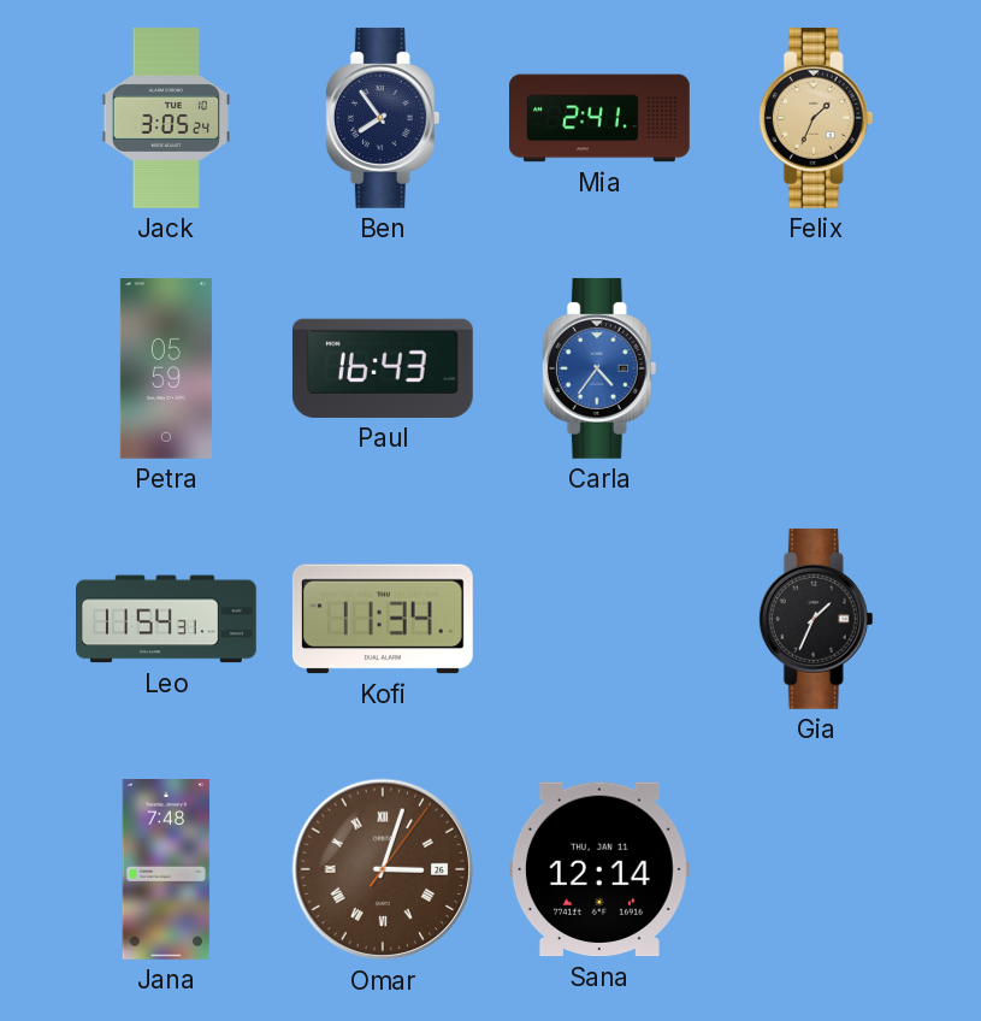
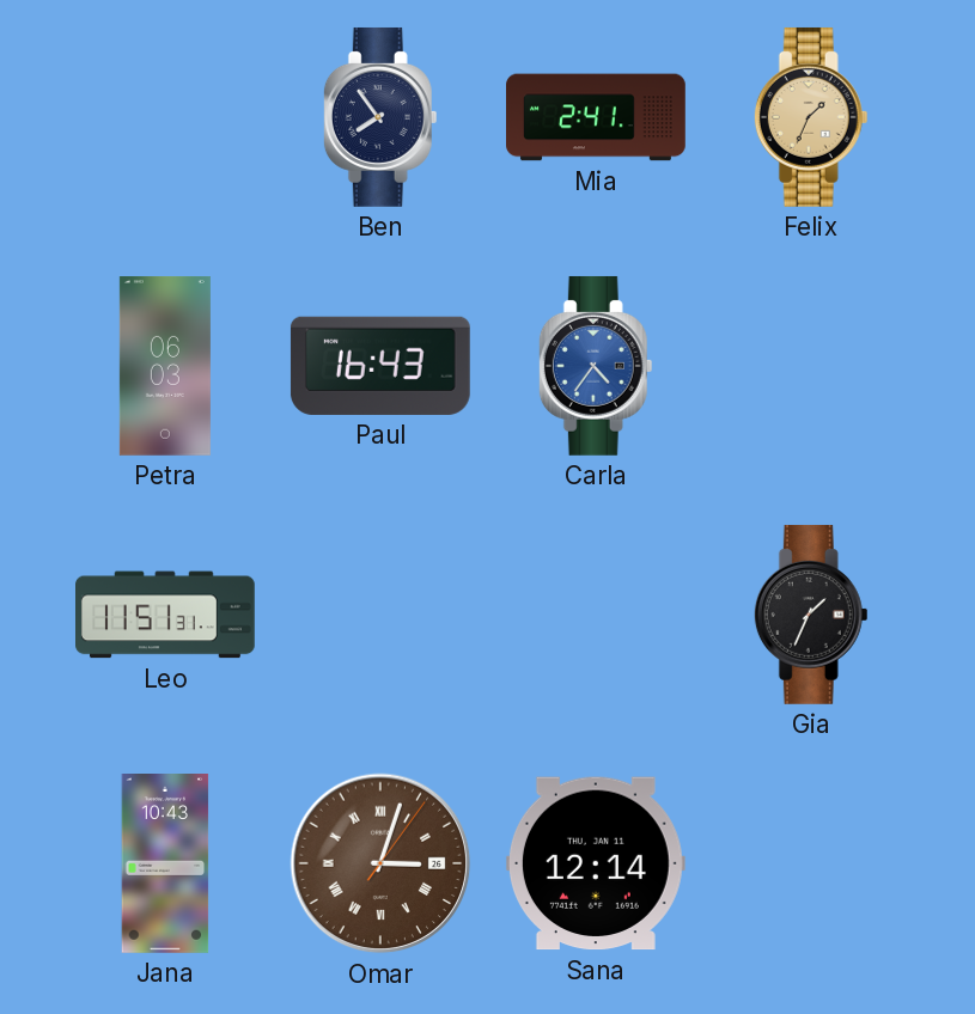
Jack: 3:05 -> none
Petra: 05:59 -> 06:03
Leo: 11:54 -> 11:51
Kofi: 11:34 -> none
Jana: 7:48 -> 10:43
